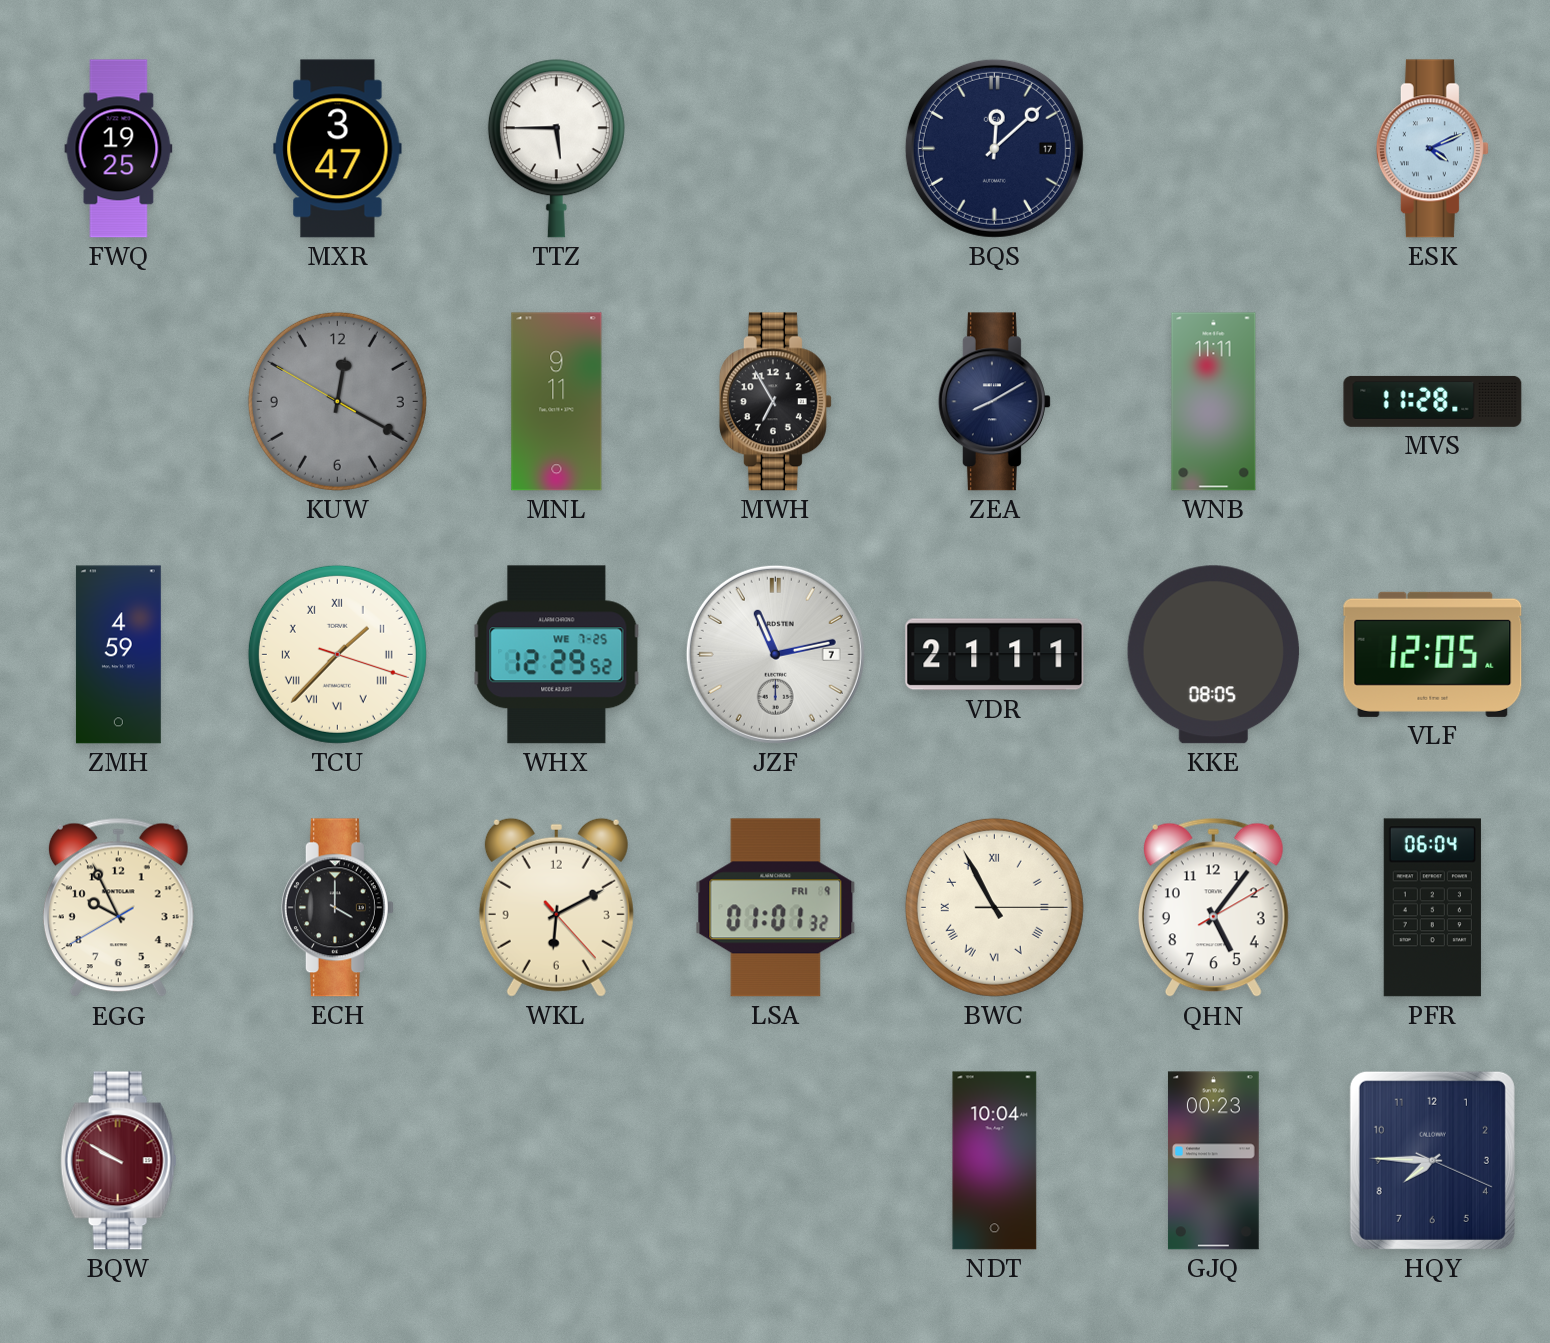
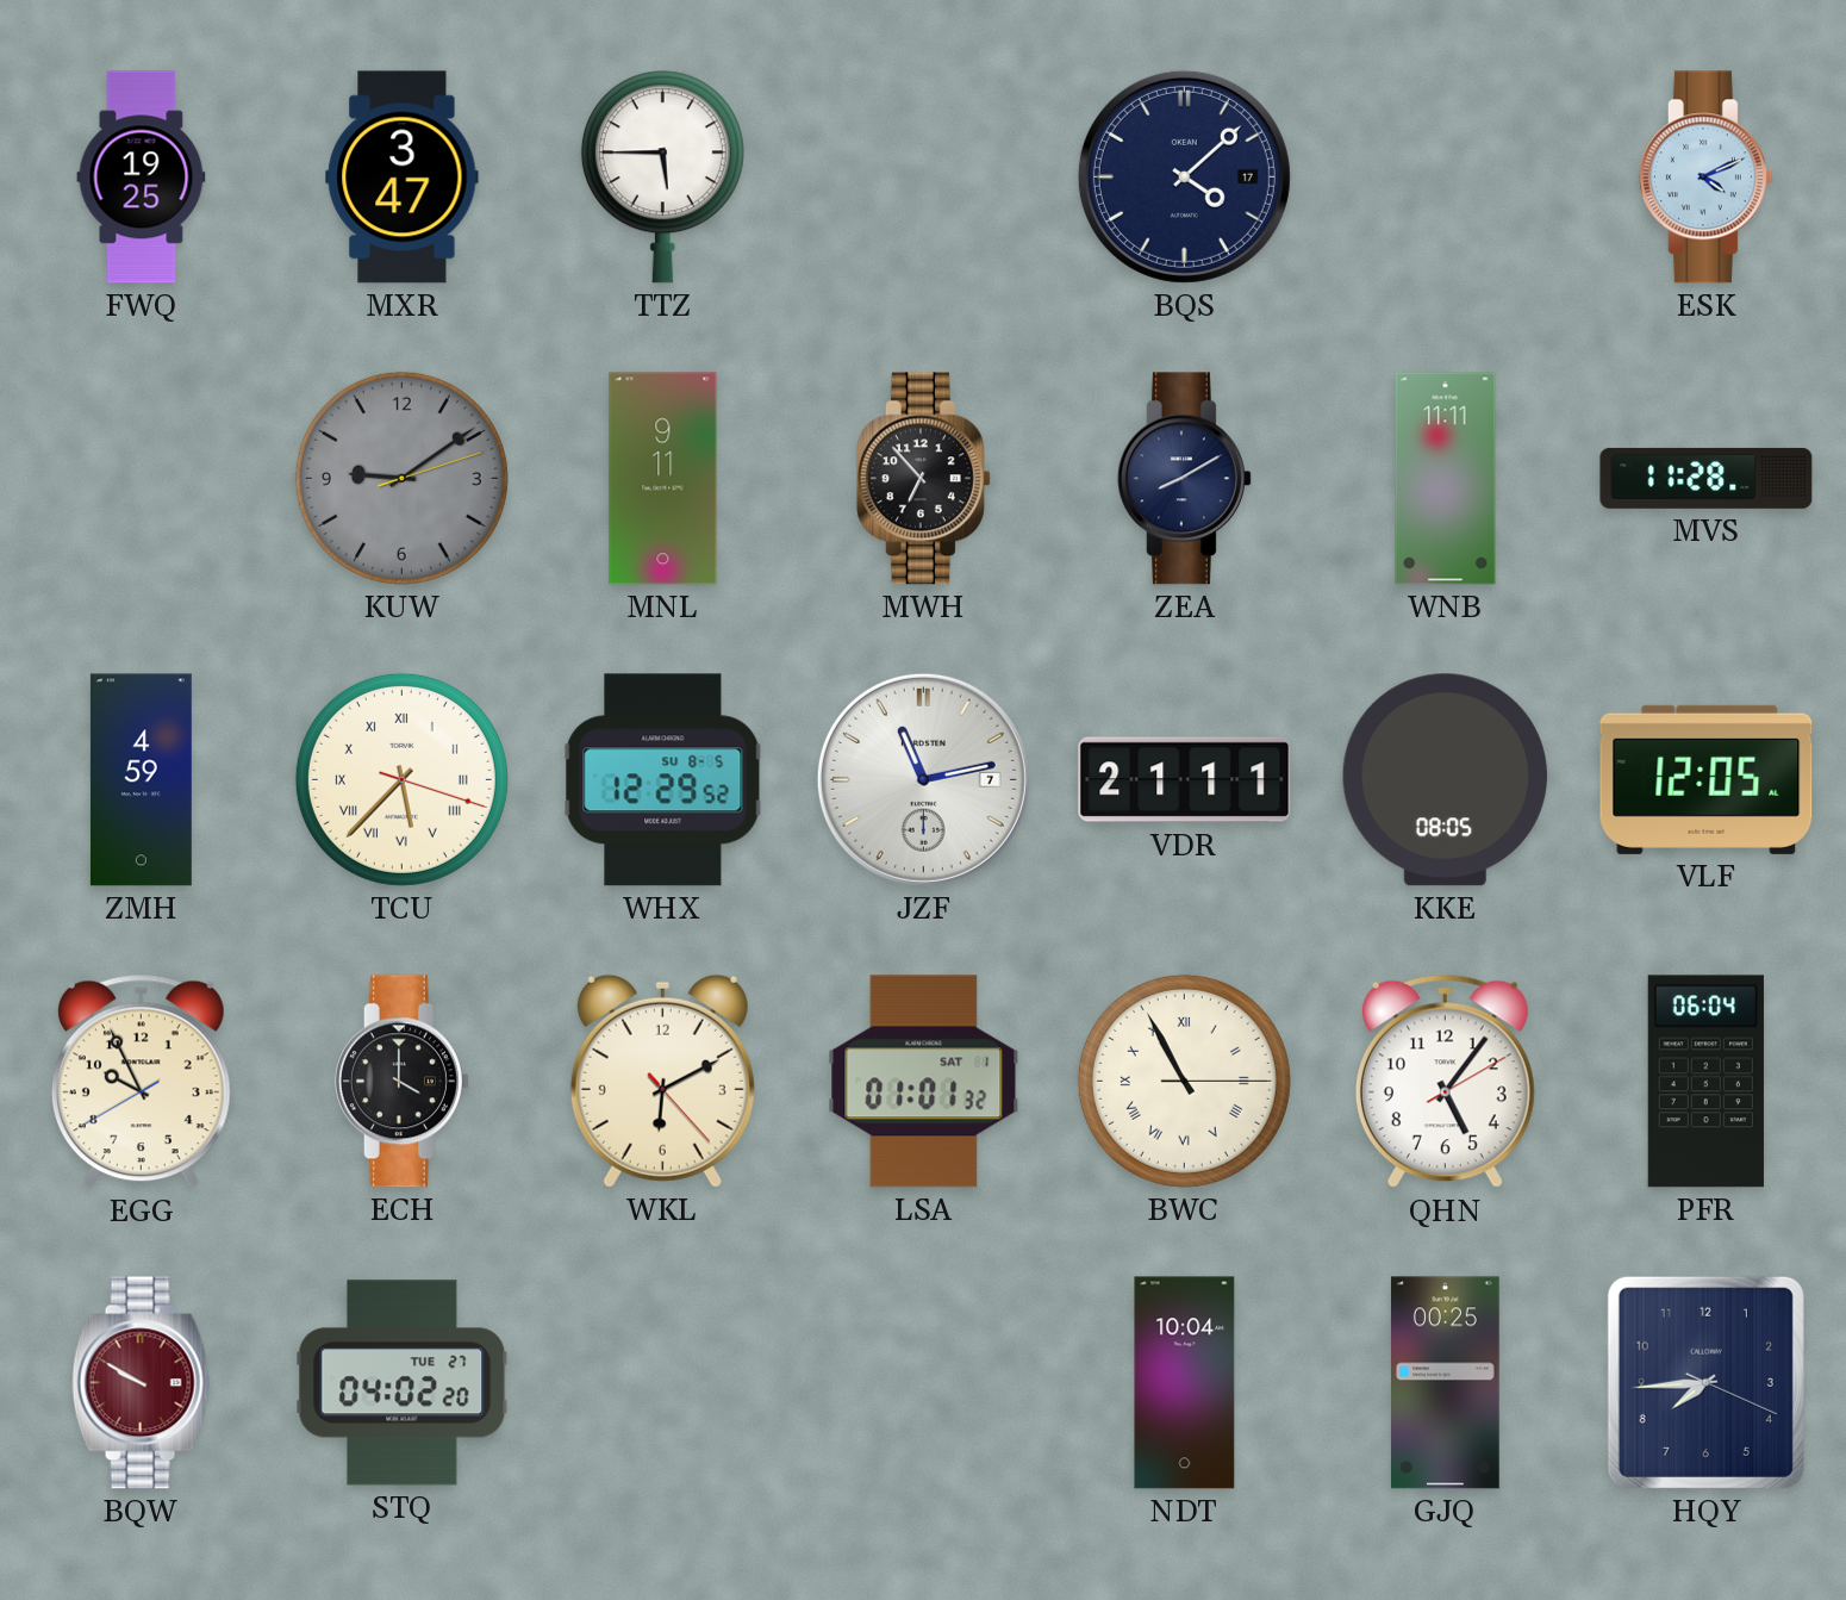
BQS: 12:08 -> 4:08
KUW: 12:19 -> 9:09
MWH: 6:55 -> 6:53
TCU: 1:37 -> 5:37
WHX date: WE 7-25 -> SU 8-5
LSA date: FRI 9 -> SAT 1
STQ: none -> 04:02
GJQ: 00:23 -> 00:25
HQY: 7:45 -> 7:44
